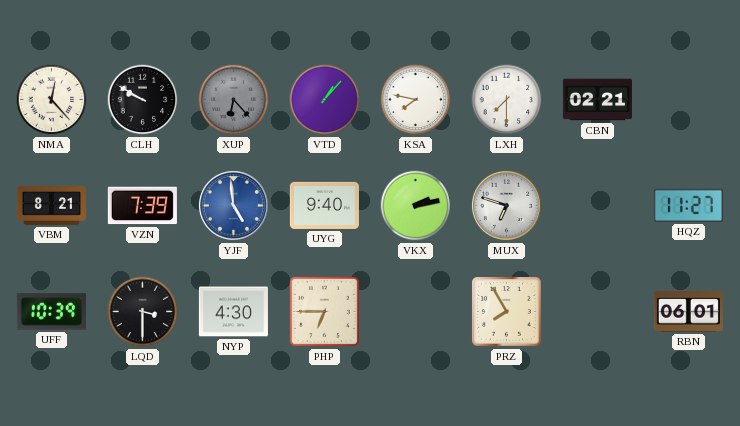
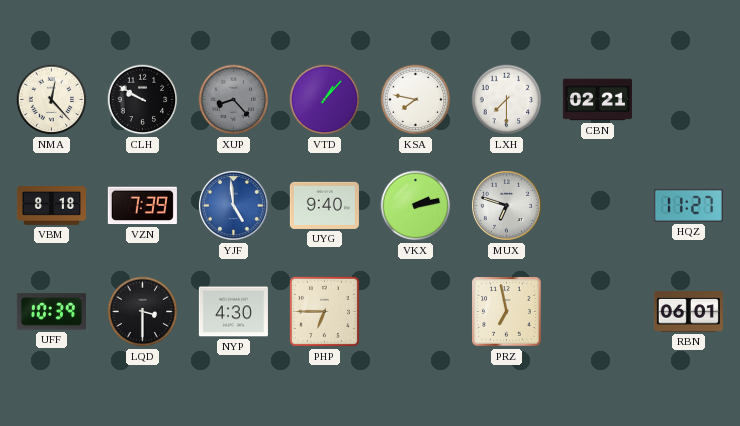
XUP: 6:23 -> 8:23
VBM: 8:21 -> 8:18
PRZ: 7:55 -> 6:58
